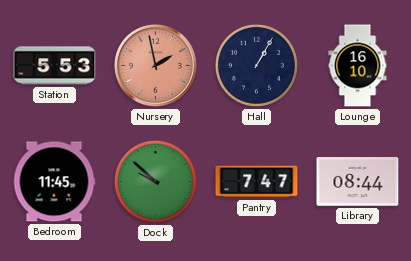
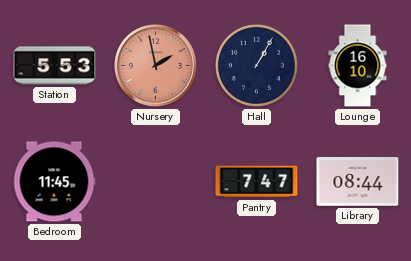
Dock: 9:52 -> none
